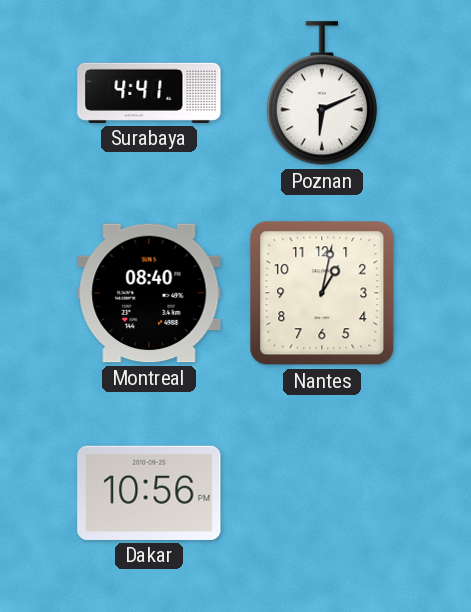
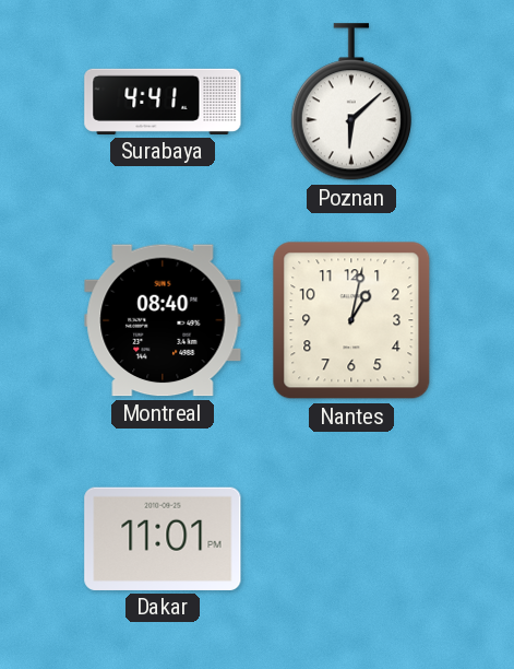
Poznan: 6:11 -> 6:08
Dakar: 10:56 -> 11:01
